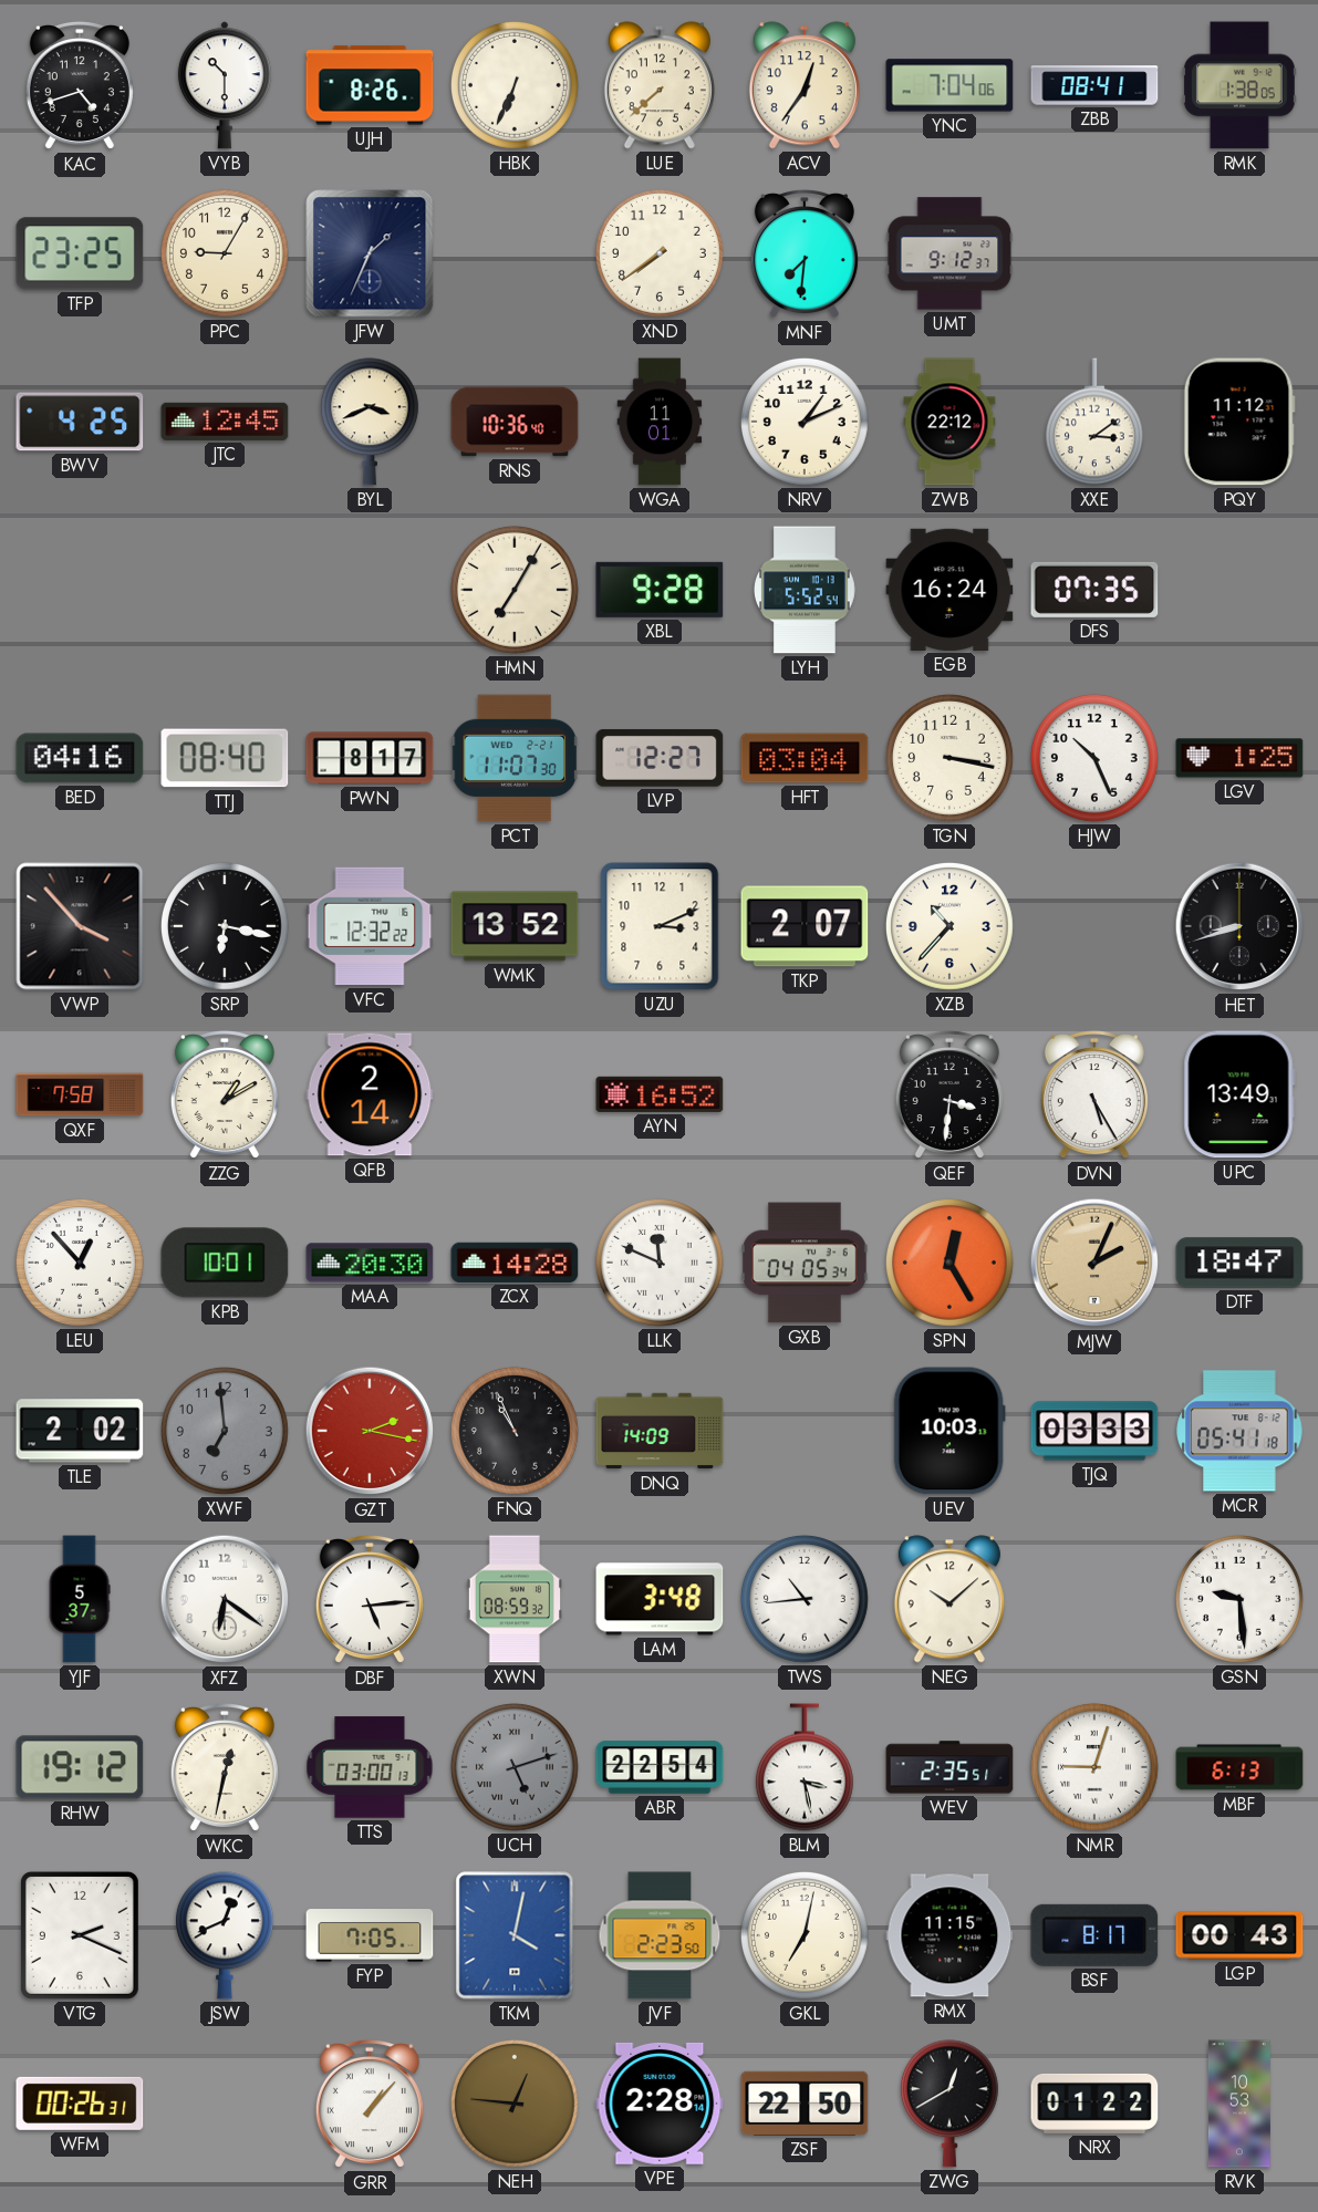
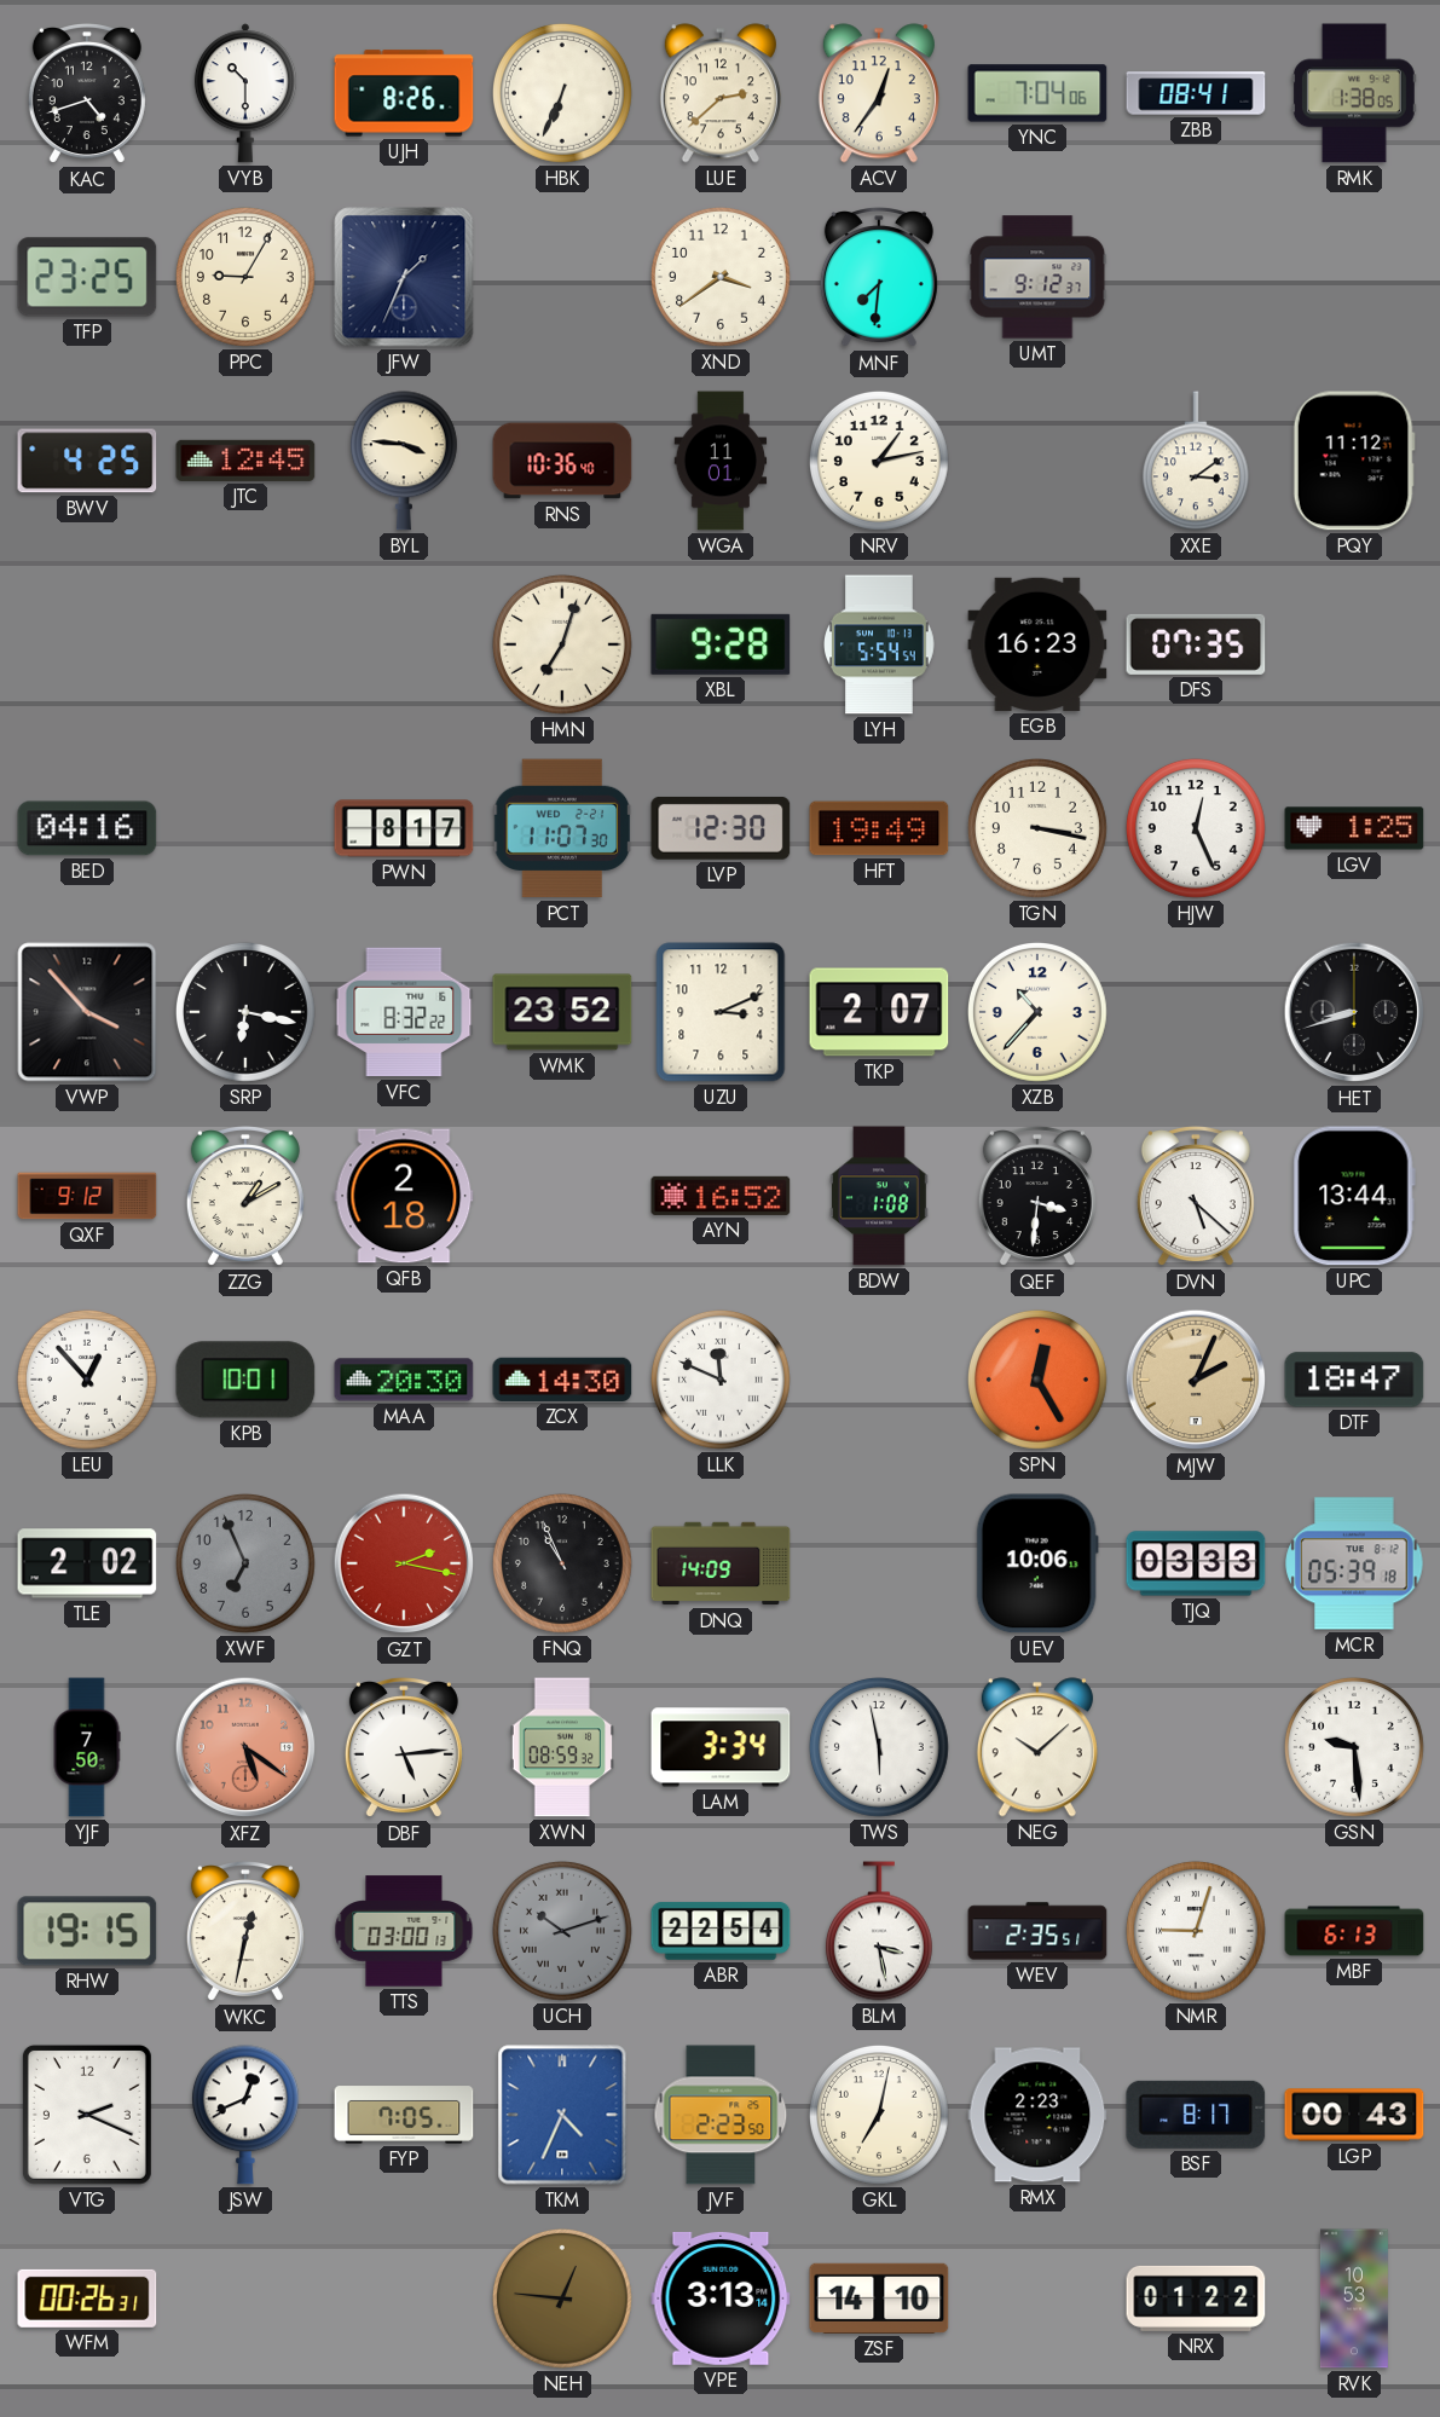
LUE: 7:38 -> 2:38
XND: 7:39 -> 3:39
BYL: 3:41 -> 3:46
NRV: 1:11 -> 1:13
ZWB: 22:12 -> none
HMN: 7:05 -> 7:03
LYH: 5:52 -> 5:54
EGB: 16:24 -> 16:23
TTJ: 08:40 -> none
LVP: 12:27 -> 12:30
HFT: 03:04 -> 19:49
HJW: 10:26 -> 12:26
VFC: 12:32 -> 8:32
WMK: 13:52 -> 23:52
QXF: 7:58 -> 9:12
QFB: 2:14 -> 2:18
BDW: none -> 1:08
DVN: 5:25 -> 5:22
UPC: 13:49 -> 13:44
ZCX: 14:28 -> 14:30
GXB: 04:05 -> none
XWF: 6:59 -> 6:56
UEV: 10:03 -> 10:06
MCR: 05:41 -> 05:39
YJF: 5:37 -> 7:50
XFZ: 6:21 -> 5:21
XFZ dial: white -> salmon
LAM: 3:48 -> 3:34
TWS: 10:44 -> 5:58
RHW: 19:12 -> 19:15
UCH: 5:12 -> 10:12
TKM: 4:02 -> 4:34
RMX: 11:15 -> 2:23
GRR: 1:07 -> none
VPE: 2:28 -> 3:13
ZSF: 22:50 -> 14:10
ZWG: 12:40 -> none
